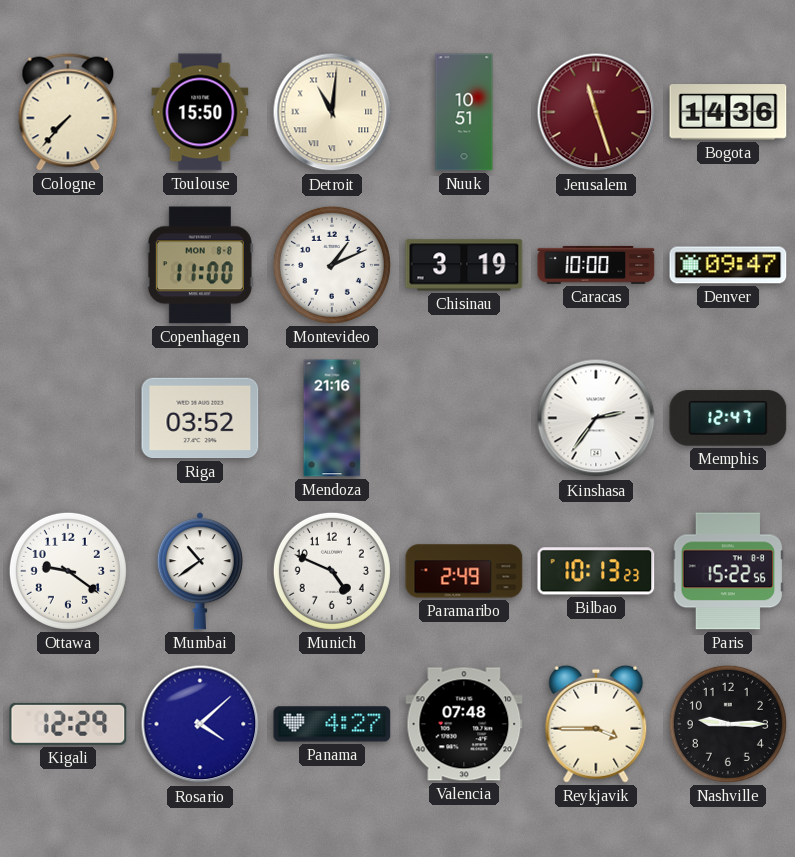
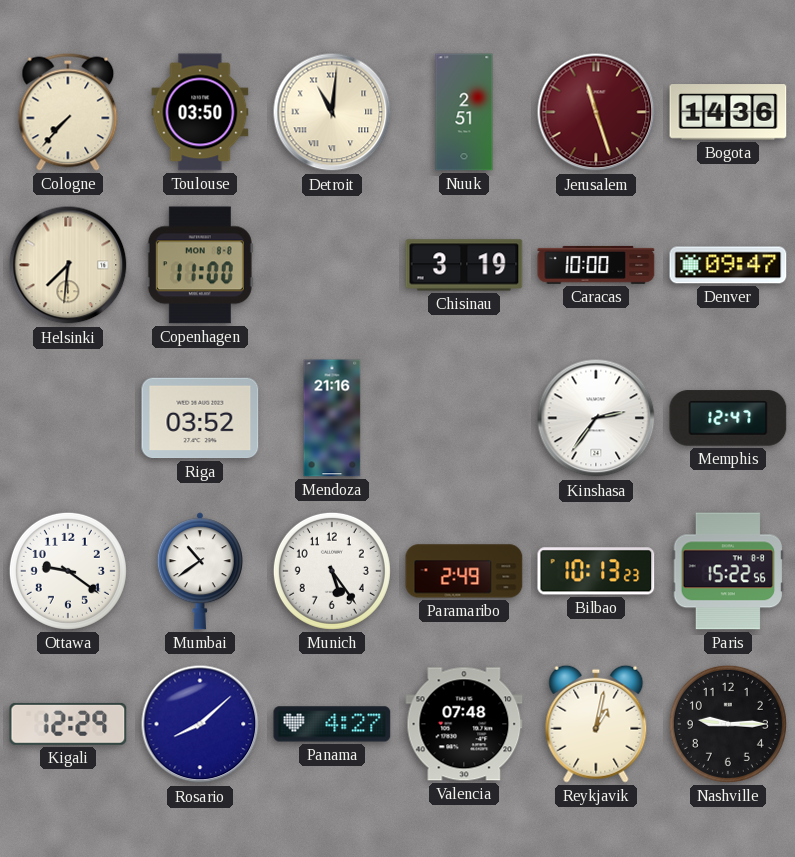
Toulouse: 15:50 -> 03:50
Nuuk: 10:51 -> 2:51
Helsinki: none -> 7:31
Montevideo: 1:11 -> none
Munich: 4:49 -> 5:24
Rosario: 4:08 -> 8:08
Reykjavik: 3:45 -> 1:02
